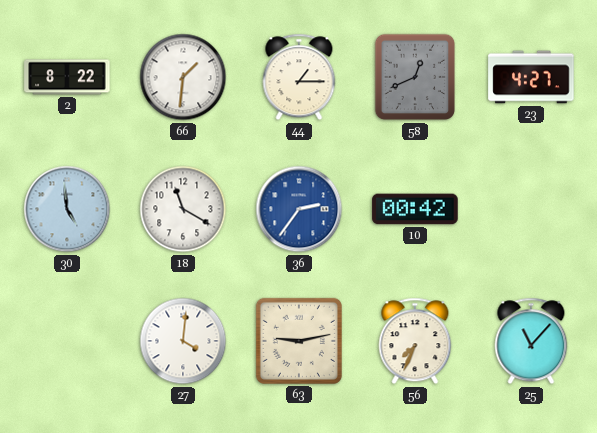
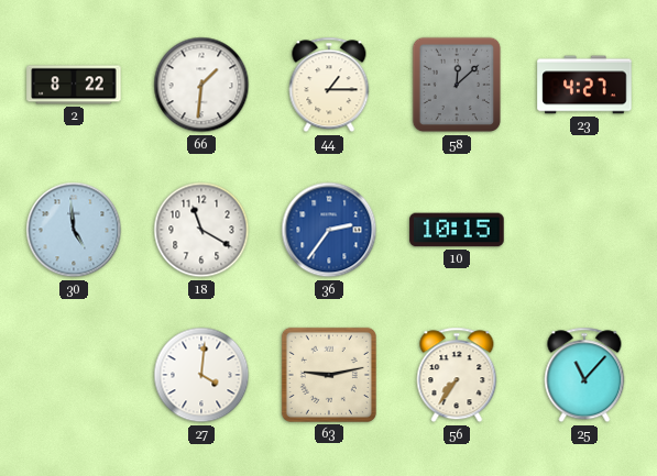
58: 12:41 -> 12:08
10: 00:42 -> 10:15
56: 7:34 -> 7:36
